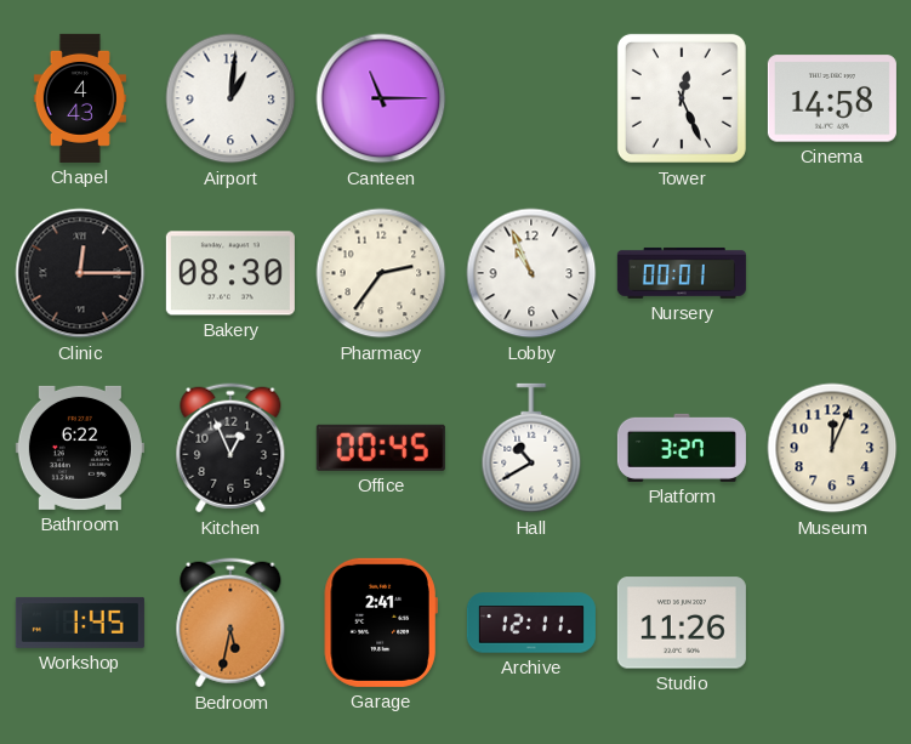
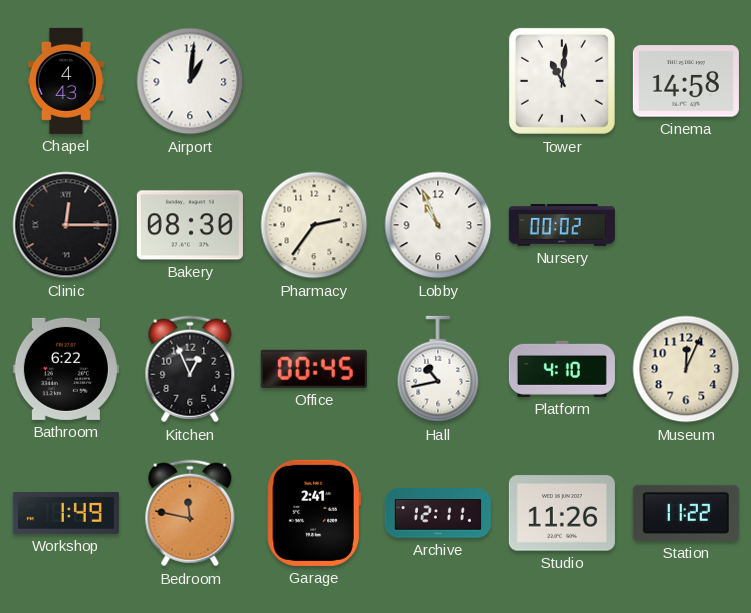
Canteen: 11:15 -> none
Tower: 12:26 -> 11:01
Nursery: 00:01 -> 00:02
Hall: 10:40 -> 10:43
Platform: 3:27 -> 4:10
Workshop: 1:45 -> 1:49
Bedroom: 5:32 -> 11:47
Station: none -> 11:22
